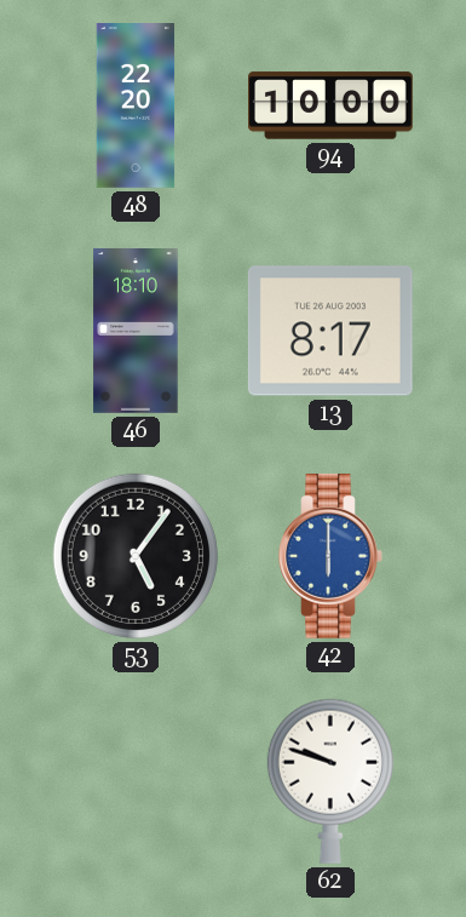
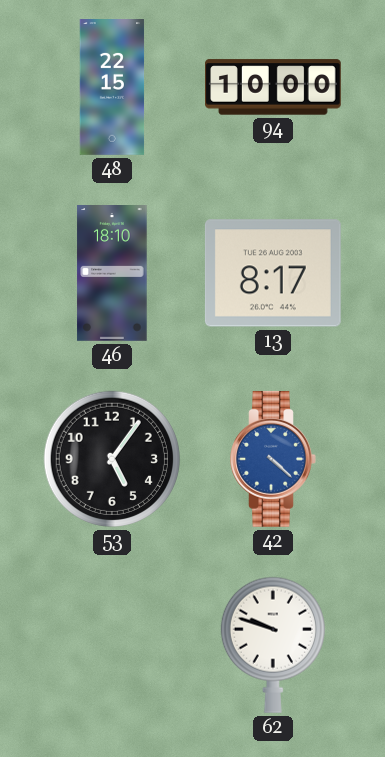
48: 22:20 -> 22:15
42: 6:00 -> 4:22
